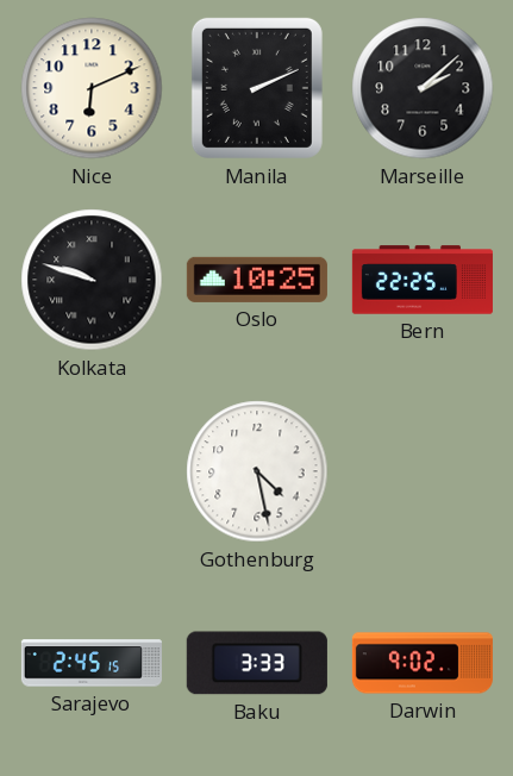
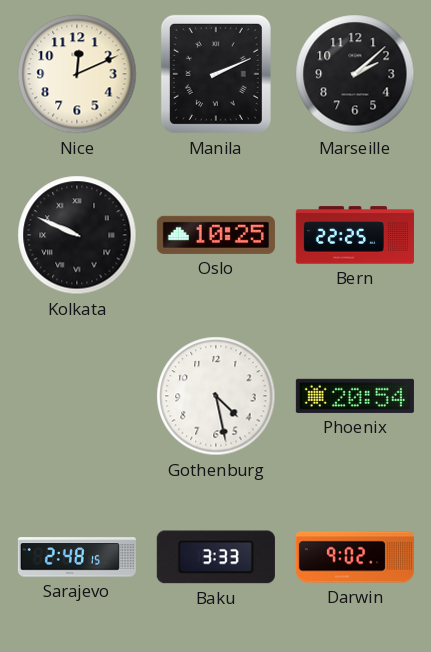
Nice: 6:11 -> 12:11
Kolkata: 9:48 -> 9:49
Phoenix: none -> 20:54
Sarajevo: 2:45 -> 2:48
